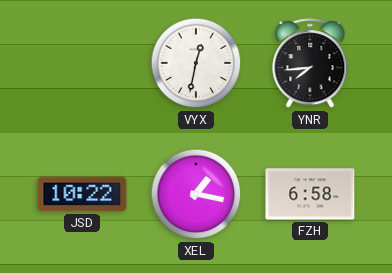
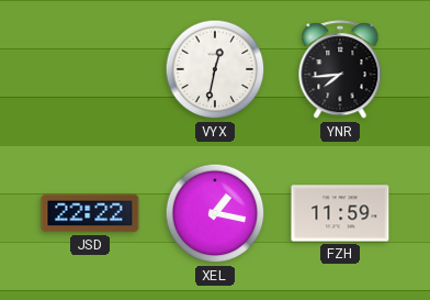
JSD: 10:22 -> 22:22
FZH: 6:58 -> 11:59
